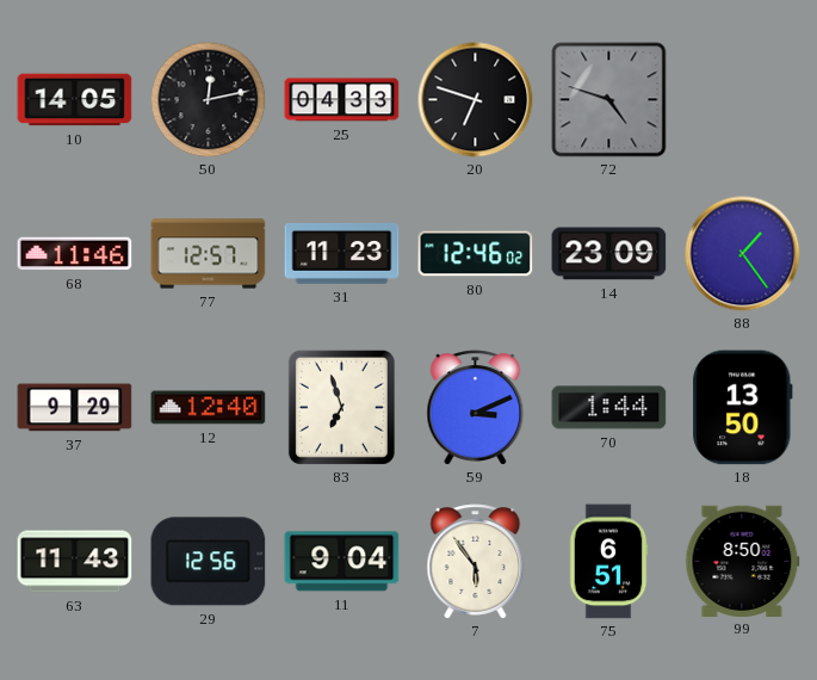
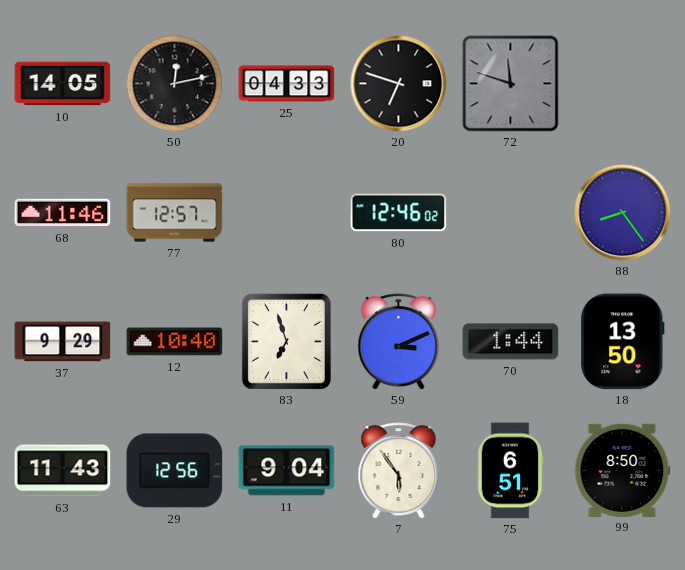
72: 4:48 -> 11:48
31: 11:23 -> none
14: 23:09 -> none
88: 1:24 -> 8:24
12: 12:40 -> 10:40
